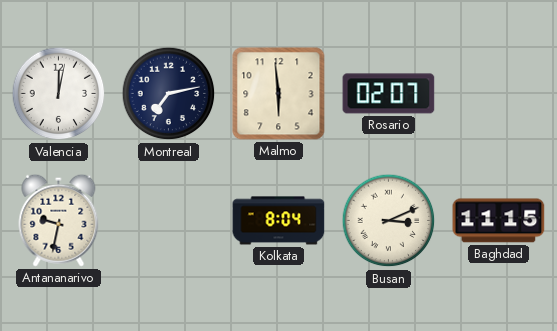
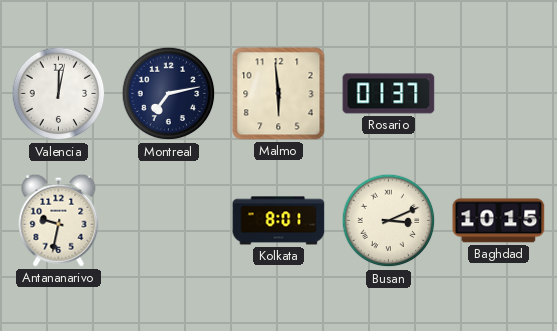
Rosario: 02:07 -> 01:37
Kolkata: 8:04 -> 8:01
Baghdad: 11:15 -> 10:15
